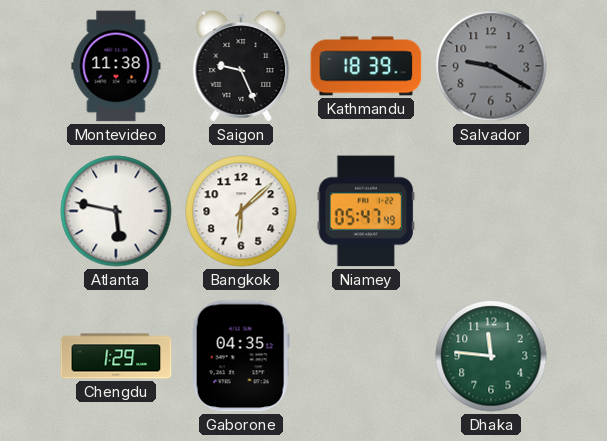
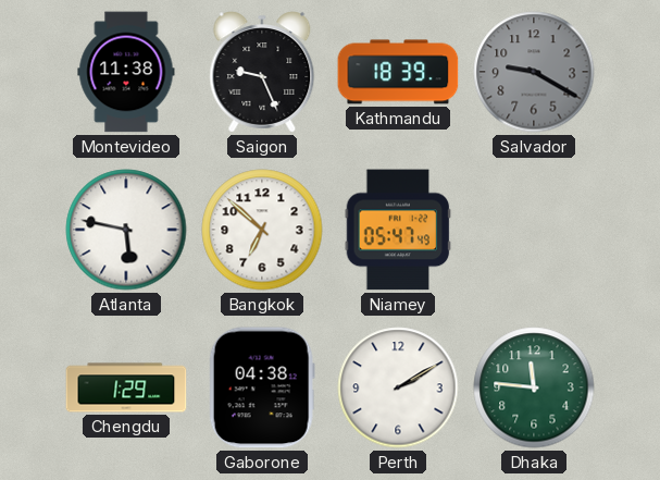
Bangkok: 6:08 -> 6:52
Gaborone: 04:35 -> 04:38
Perth: none -> 2:10
